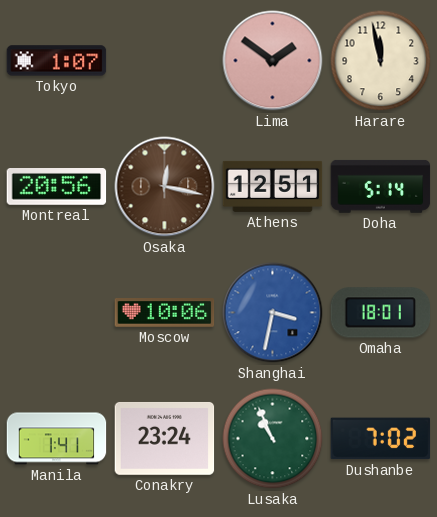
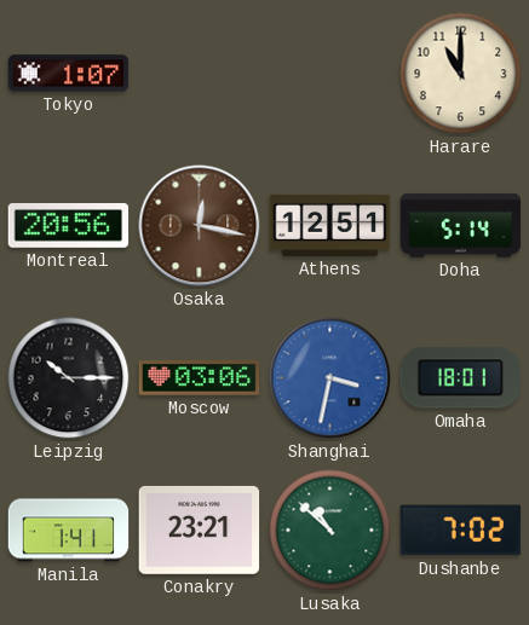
Lima: 1:51 -> none
Harare: 11:58 -> 11:00
Leipzig: none -> 10:15
Moscow: 10:06 -> 03:06
Conakry: 23:24 -> 23:21
Lusaka: 10:56 -> 10:52
